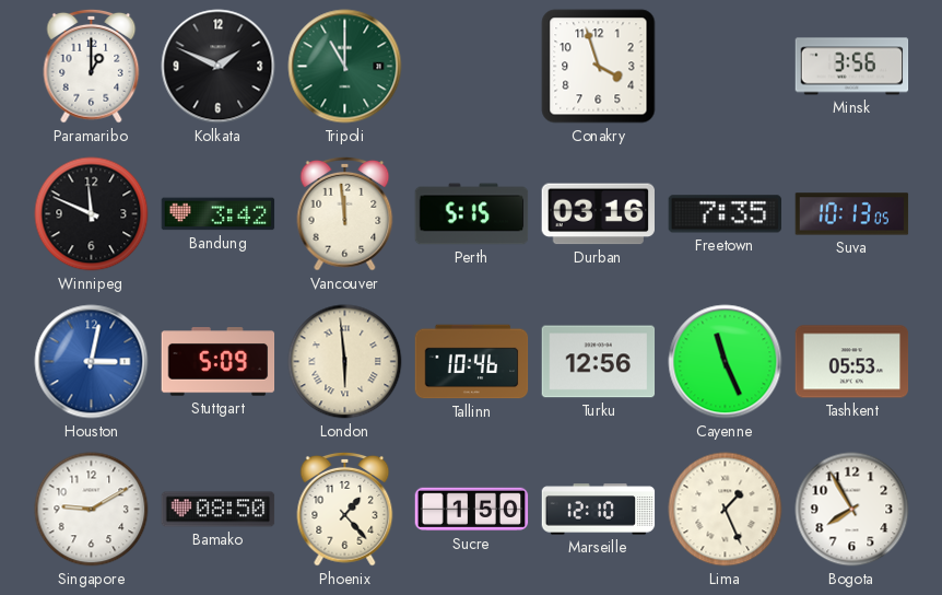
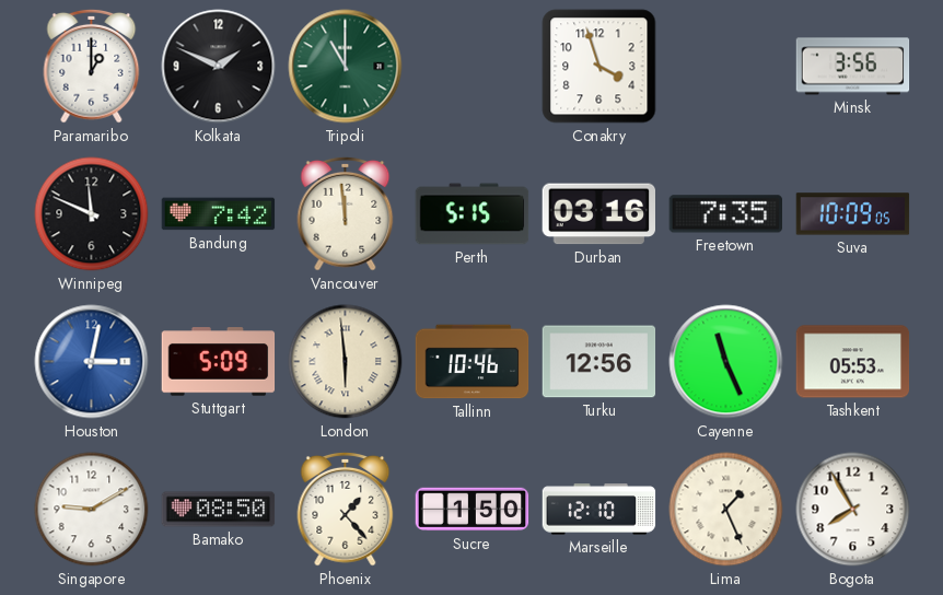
Bandung: 3:42 -> 7:42
Suva: 10:13 -> 10:09
